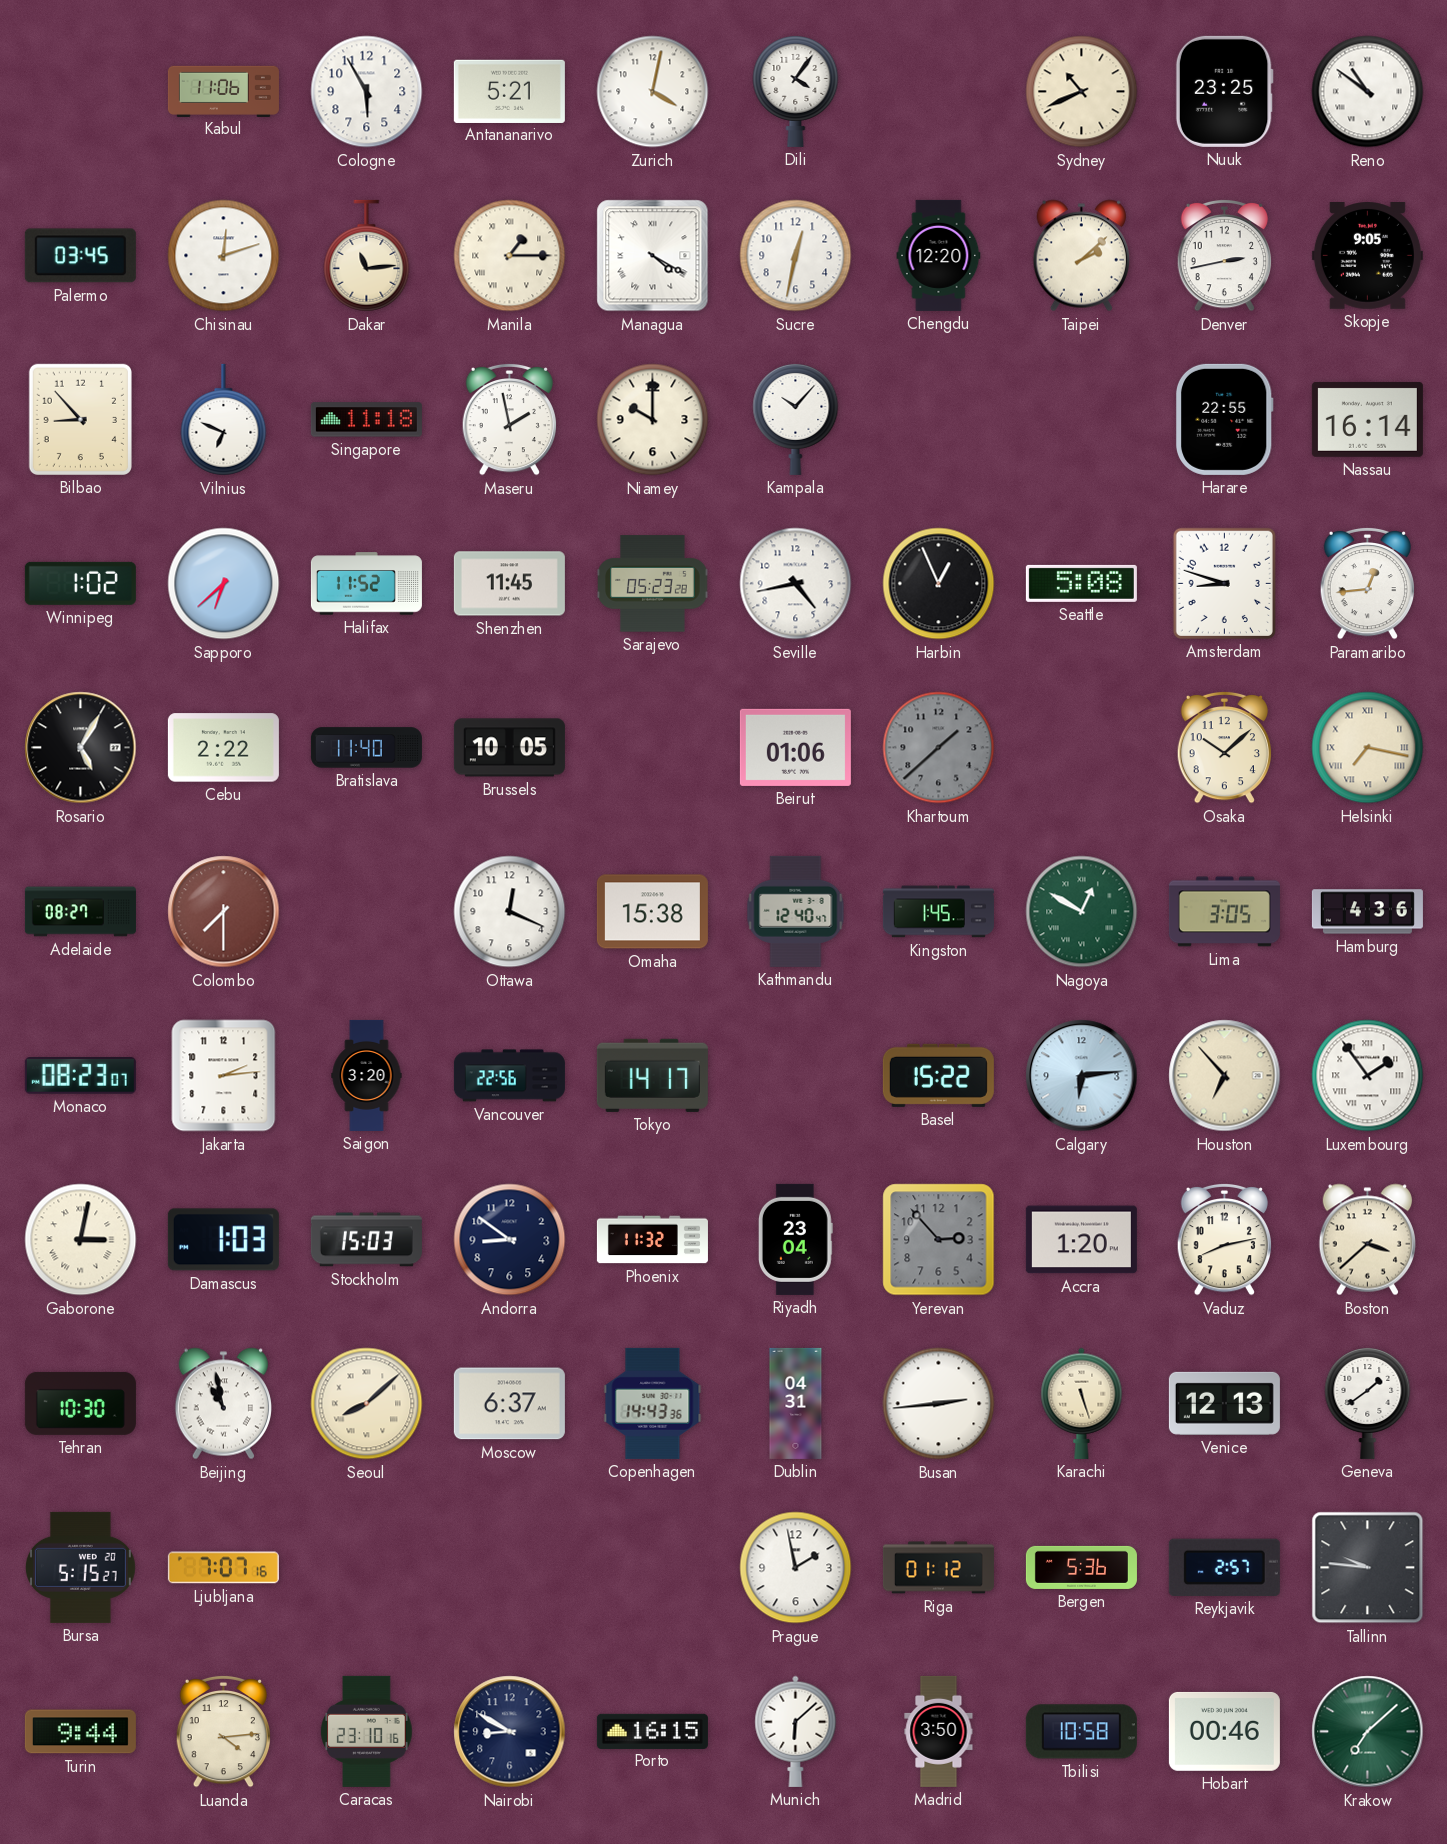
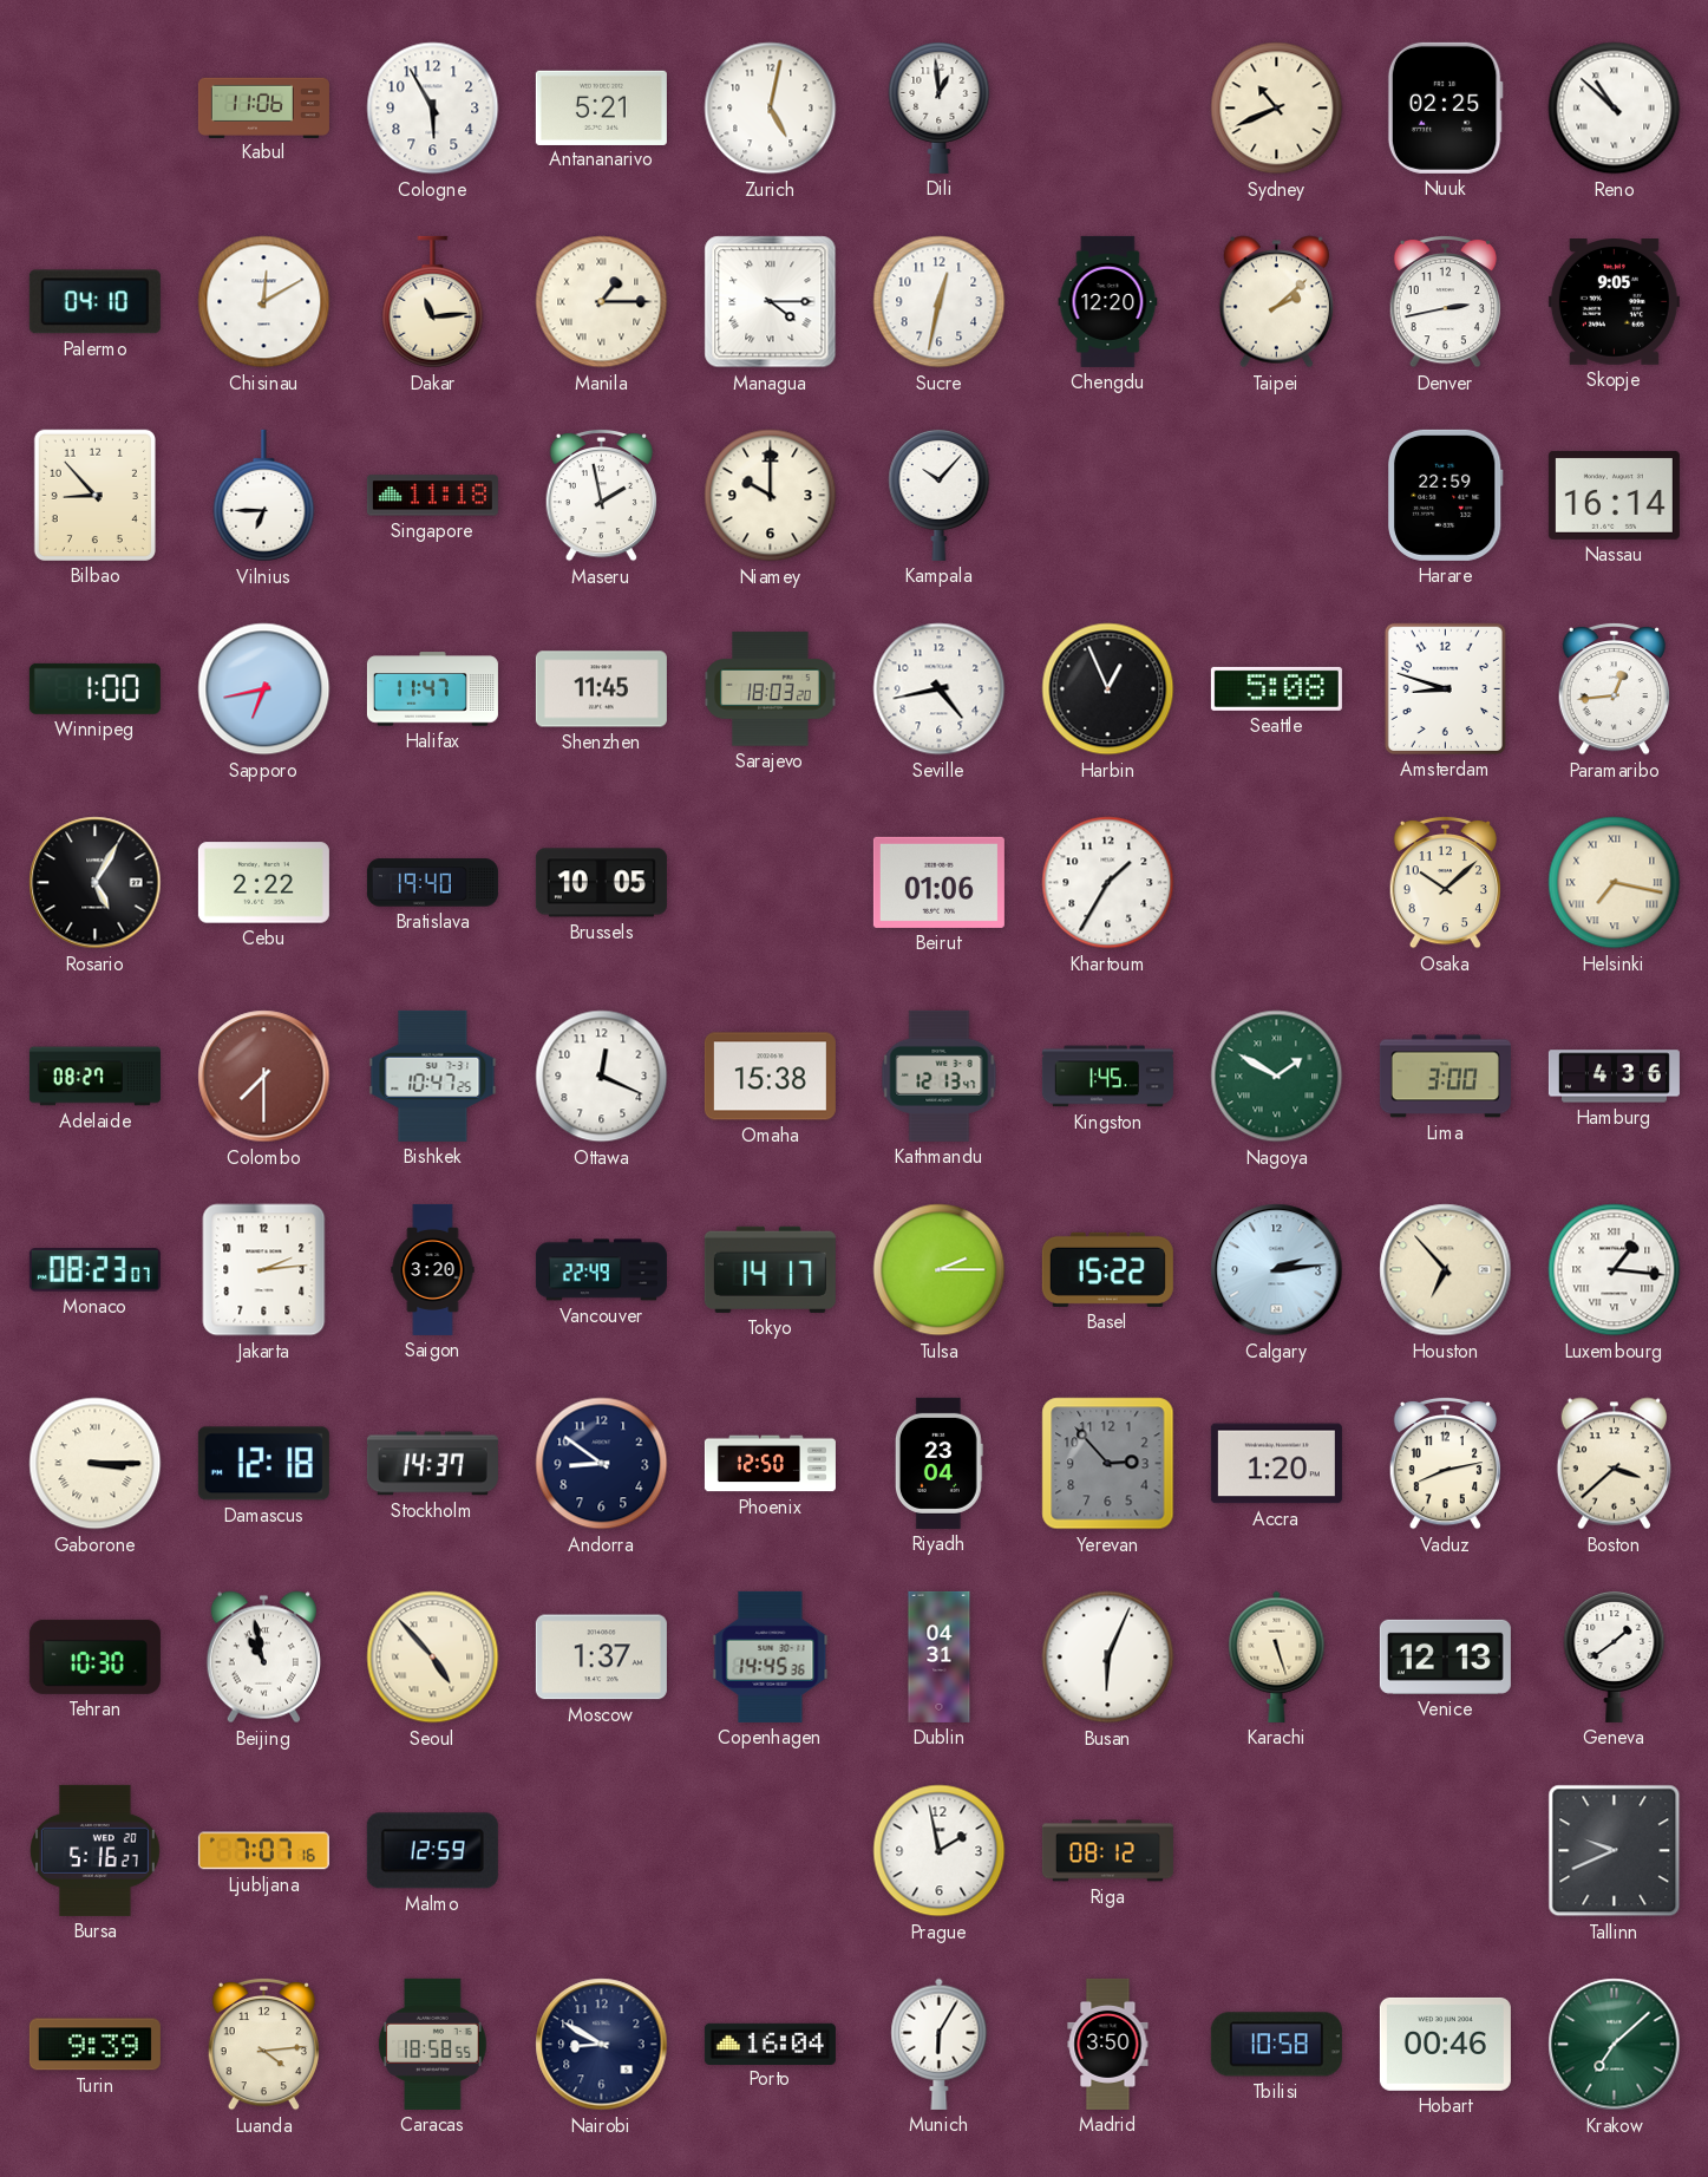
Zurich: 4:02 -> 5:02
Dili: 4:06 -> 12:59
Nuuk: 23:25 -> 02:25
Reno: 10:51 -> 10:52
Palermo: 03:45 -> 04:10
Chisinau: 12:12 -> 12:10
Managua: 4:20 -> 4:15
Vilnius: 6:49 -> 6:45
Harare: 22:55 -> 22:59
Winnipeg: 1:02 -> 1:00
Sapporo: 6:38 -> 6:43
Halifax: 11:52 -> 11:47
Sarajevo: 05:23 -> 18:03
Bratislava: 11:40 -> 19:40
Khartoum: 1:38 -> 1:35
Khartoum dial: grey -> white
Bishkek: none -> 10:47
Kathmandu: 12:40 -> 12:13
Nagoya: 12:50 -> 1:50
Lima: 3:05 -> 3:00
Vancouver: 22:56 -> 22:49
Tulsa: none -> 2:15
Calgary: 6:14 -> 2:14
Luxembourg: 1:54 -> 1:16
Gaborone: 3:02 -> 3:15
Damascus: 1:03 -> 12:18
Stockholm: 15:03 -> 14:37
Phoenix: 11:32 -> 12:50
Seoul: 8:08 -> 4:53
Moscow: 6:37 -> 1:37
Copenhagen: 14:43 -> 14:45
Busan: 2:44 -> 6:04
Bursa: 5:15 -> 5:16
Malmo: none -> 12:59
Riga: 01:12 -> 08:12
Bergen: 5:36 -> none
Reykjavik: 2:57 -> none
Tallinn: 9:46 -> 9:41
Turin: 9:44 -> 9:39
Caracas: 23:10 -> 18:58
Porto: 16:15 -> 16:04
Munich: 6:08 -> 6:05
